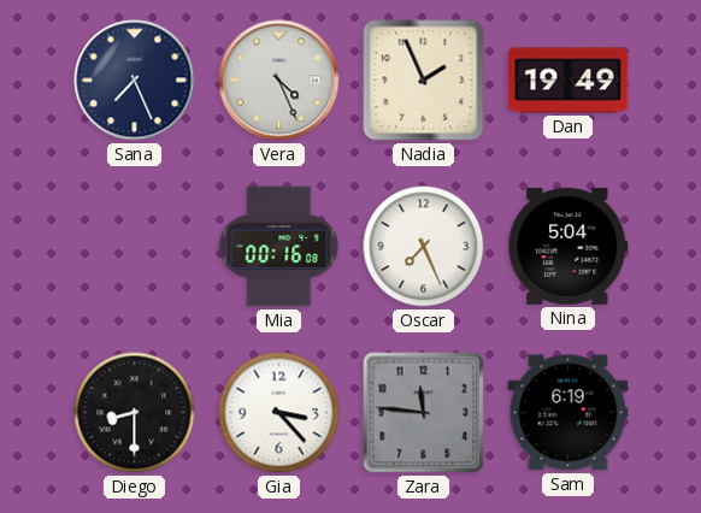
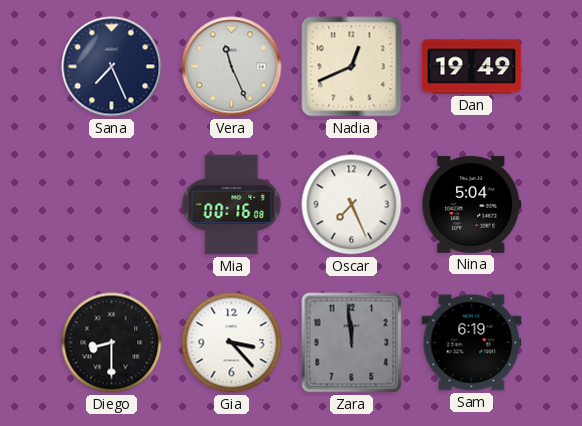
Vera: 4:26 -> 11:26
Nadia: 1:56 -> 12:41
Zara: 11:46 -> 11:59
